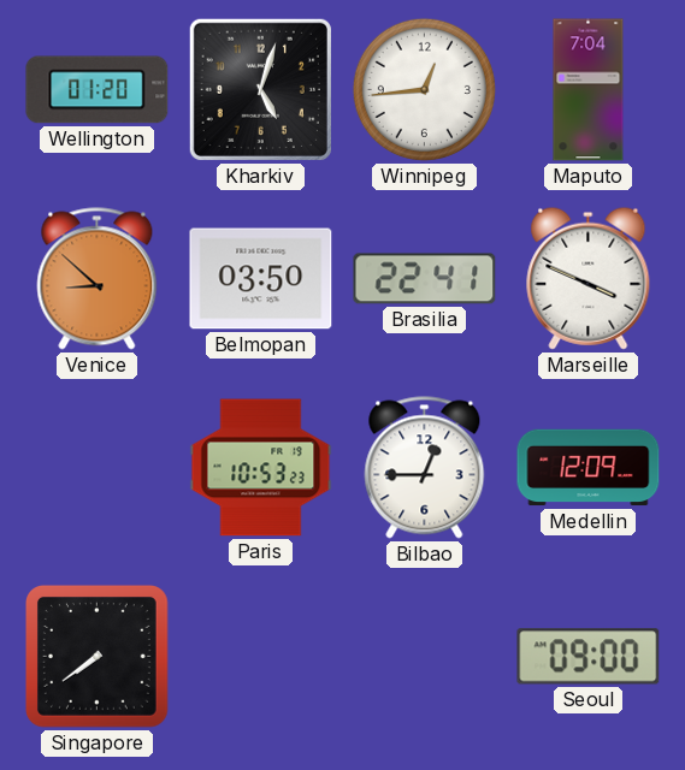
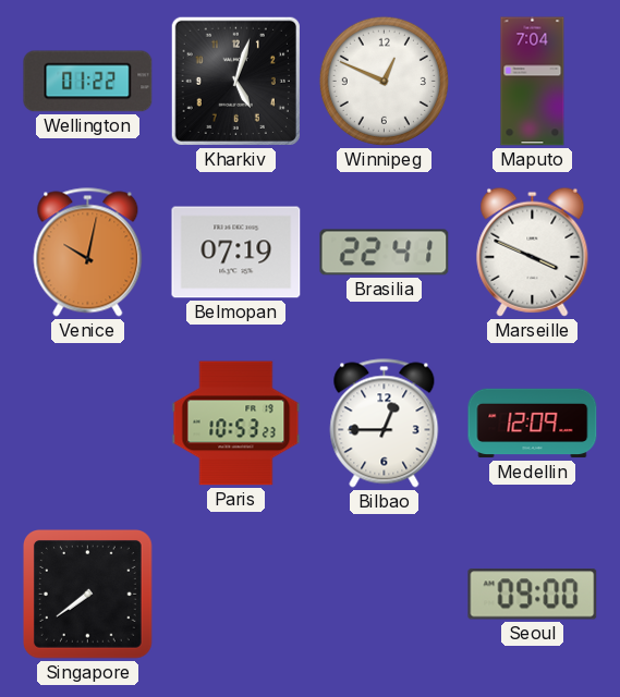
Wellington: 01:20 -> 01:22
Winnipeg: 12:44 -> 12:49
Venice: 8:52 -> 10:02
Belmopan: 03:50 -> 07:19
